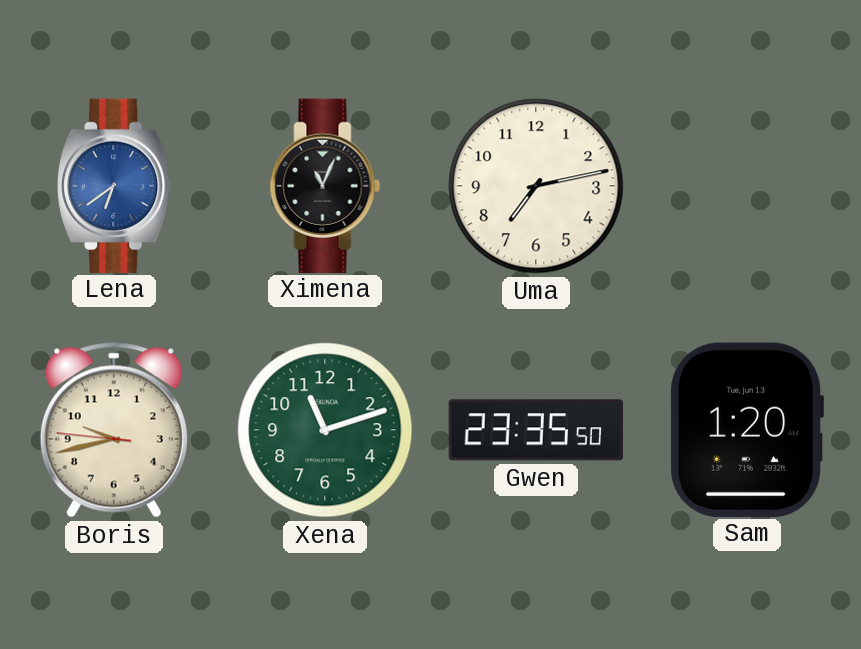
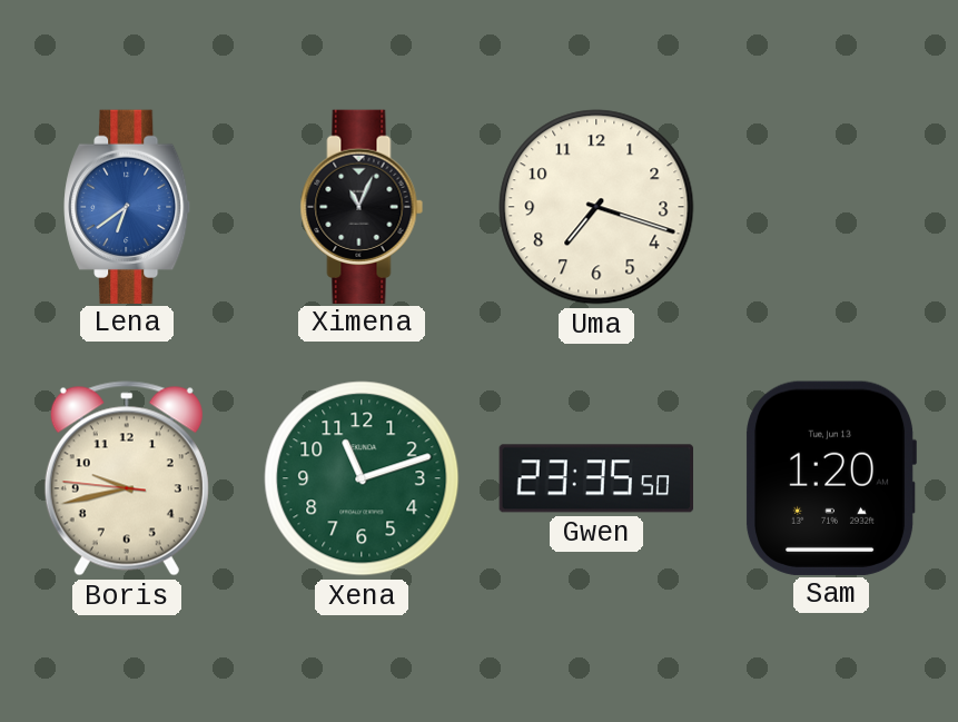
Uma: 7:13 -> 7:18
